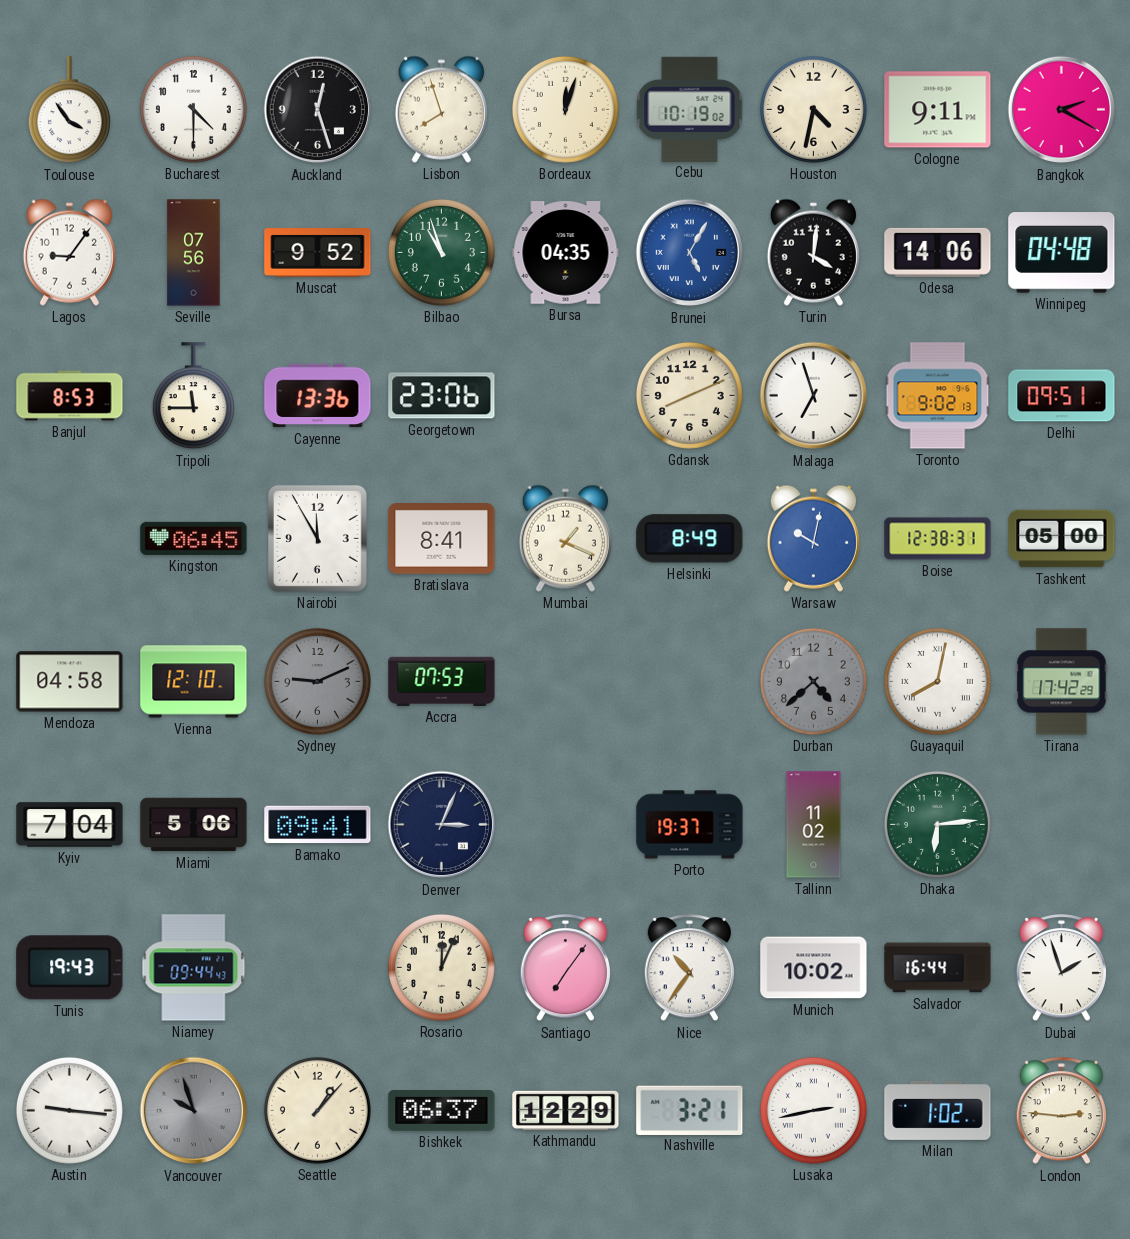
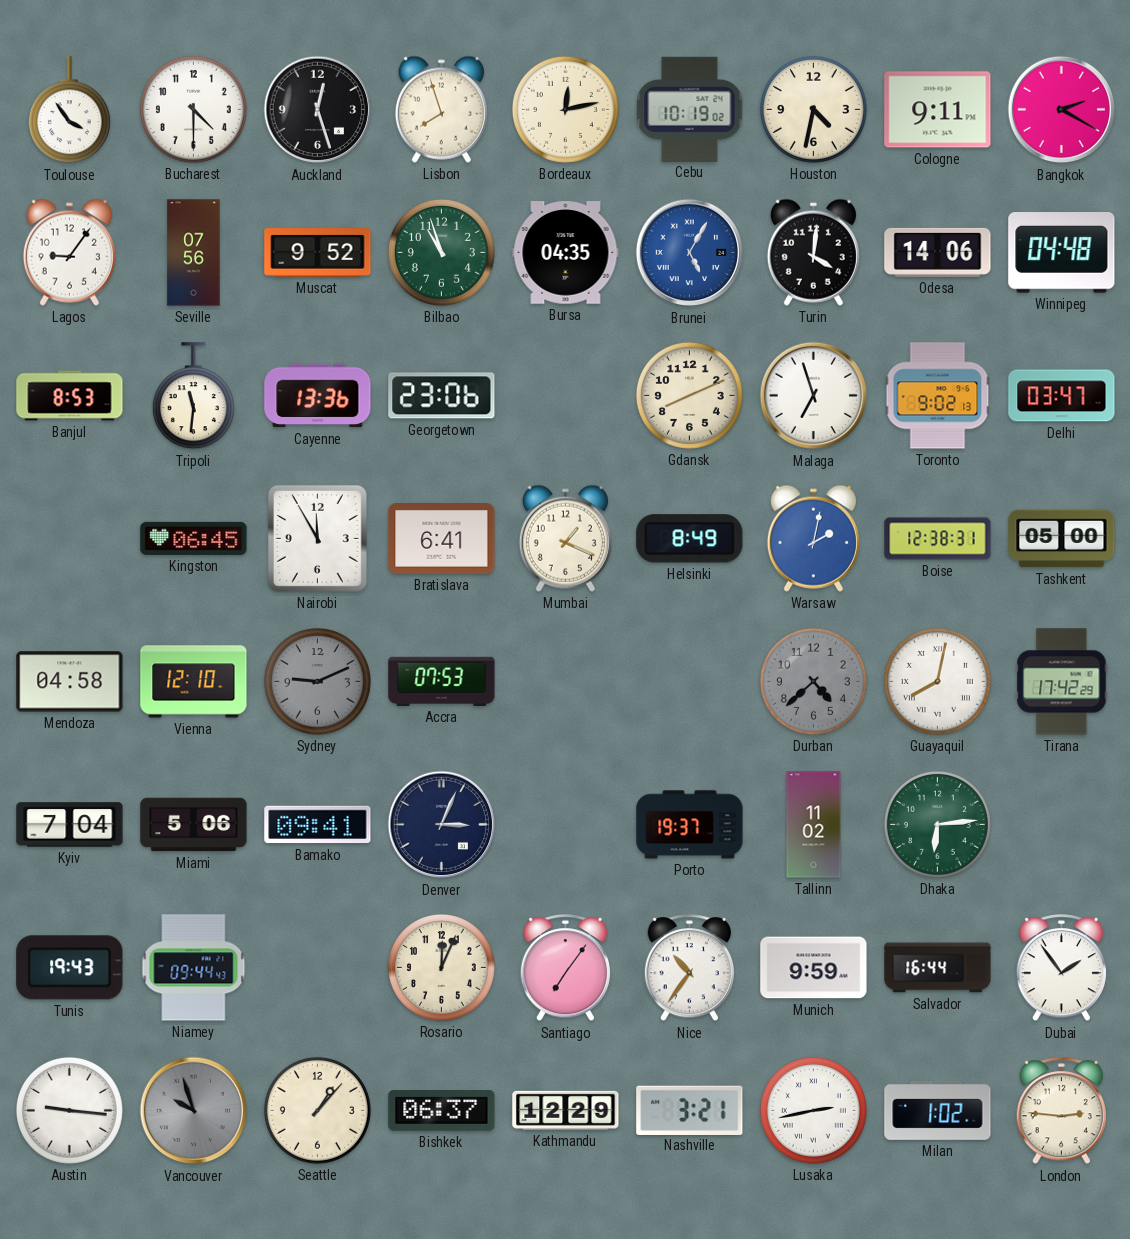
Bordeaux: 12:03 -> 12:13
Tripoli: 11:45 -> 11:31
Delhi: 09:51 -> 03:47
Bratislava: 8:41 -> 6:41
Warsaw: 10:02 -> 2:02
Munich: 10:02 -> 9:59
Dubai: 1:57 -> 1:54
